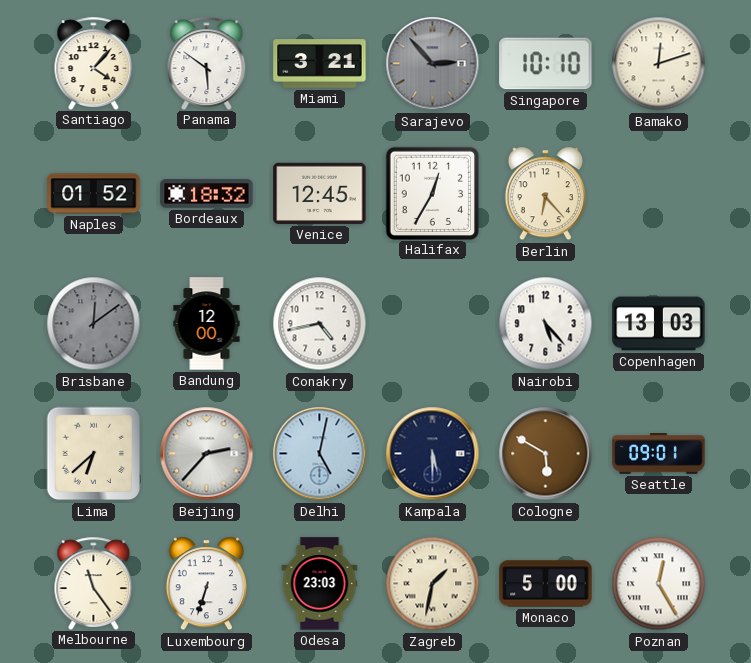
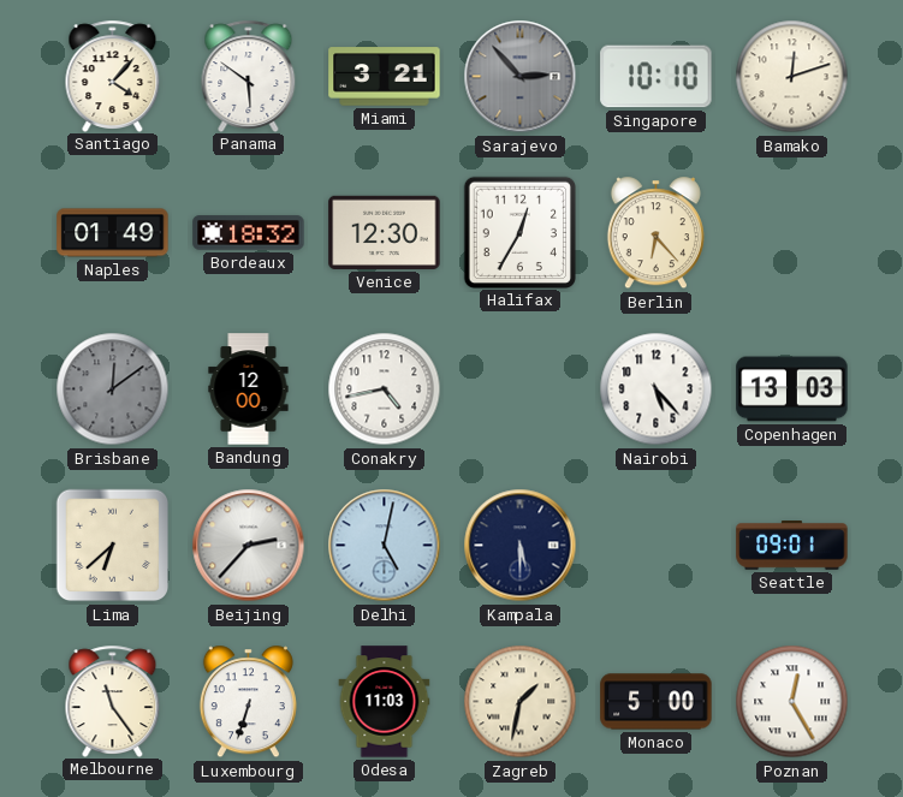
Naples: 01:52 -> 01:49
Venice: 12:45 -> 12:30
Cologne: 5:50 -> none
Odesa: 23:03 -> 11:03
